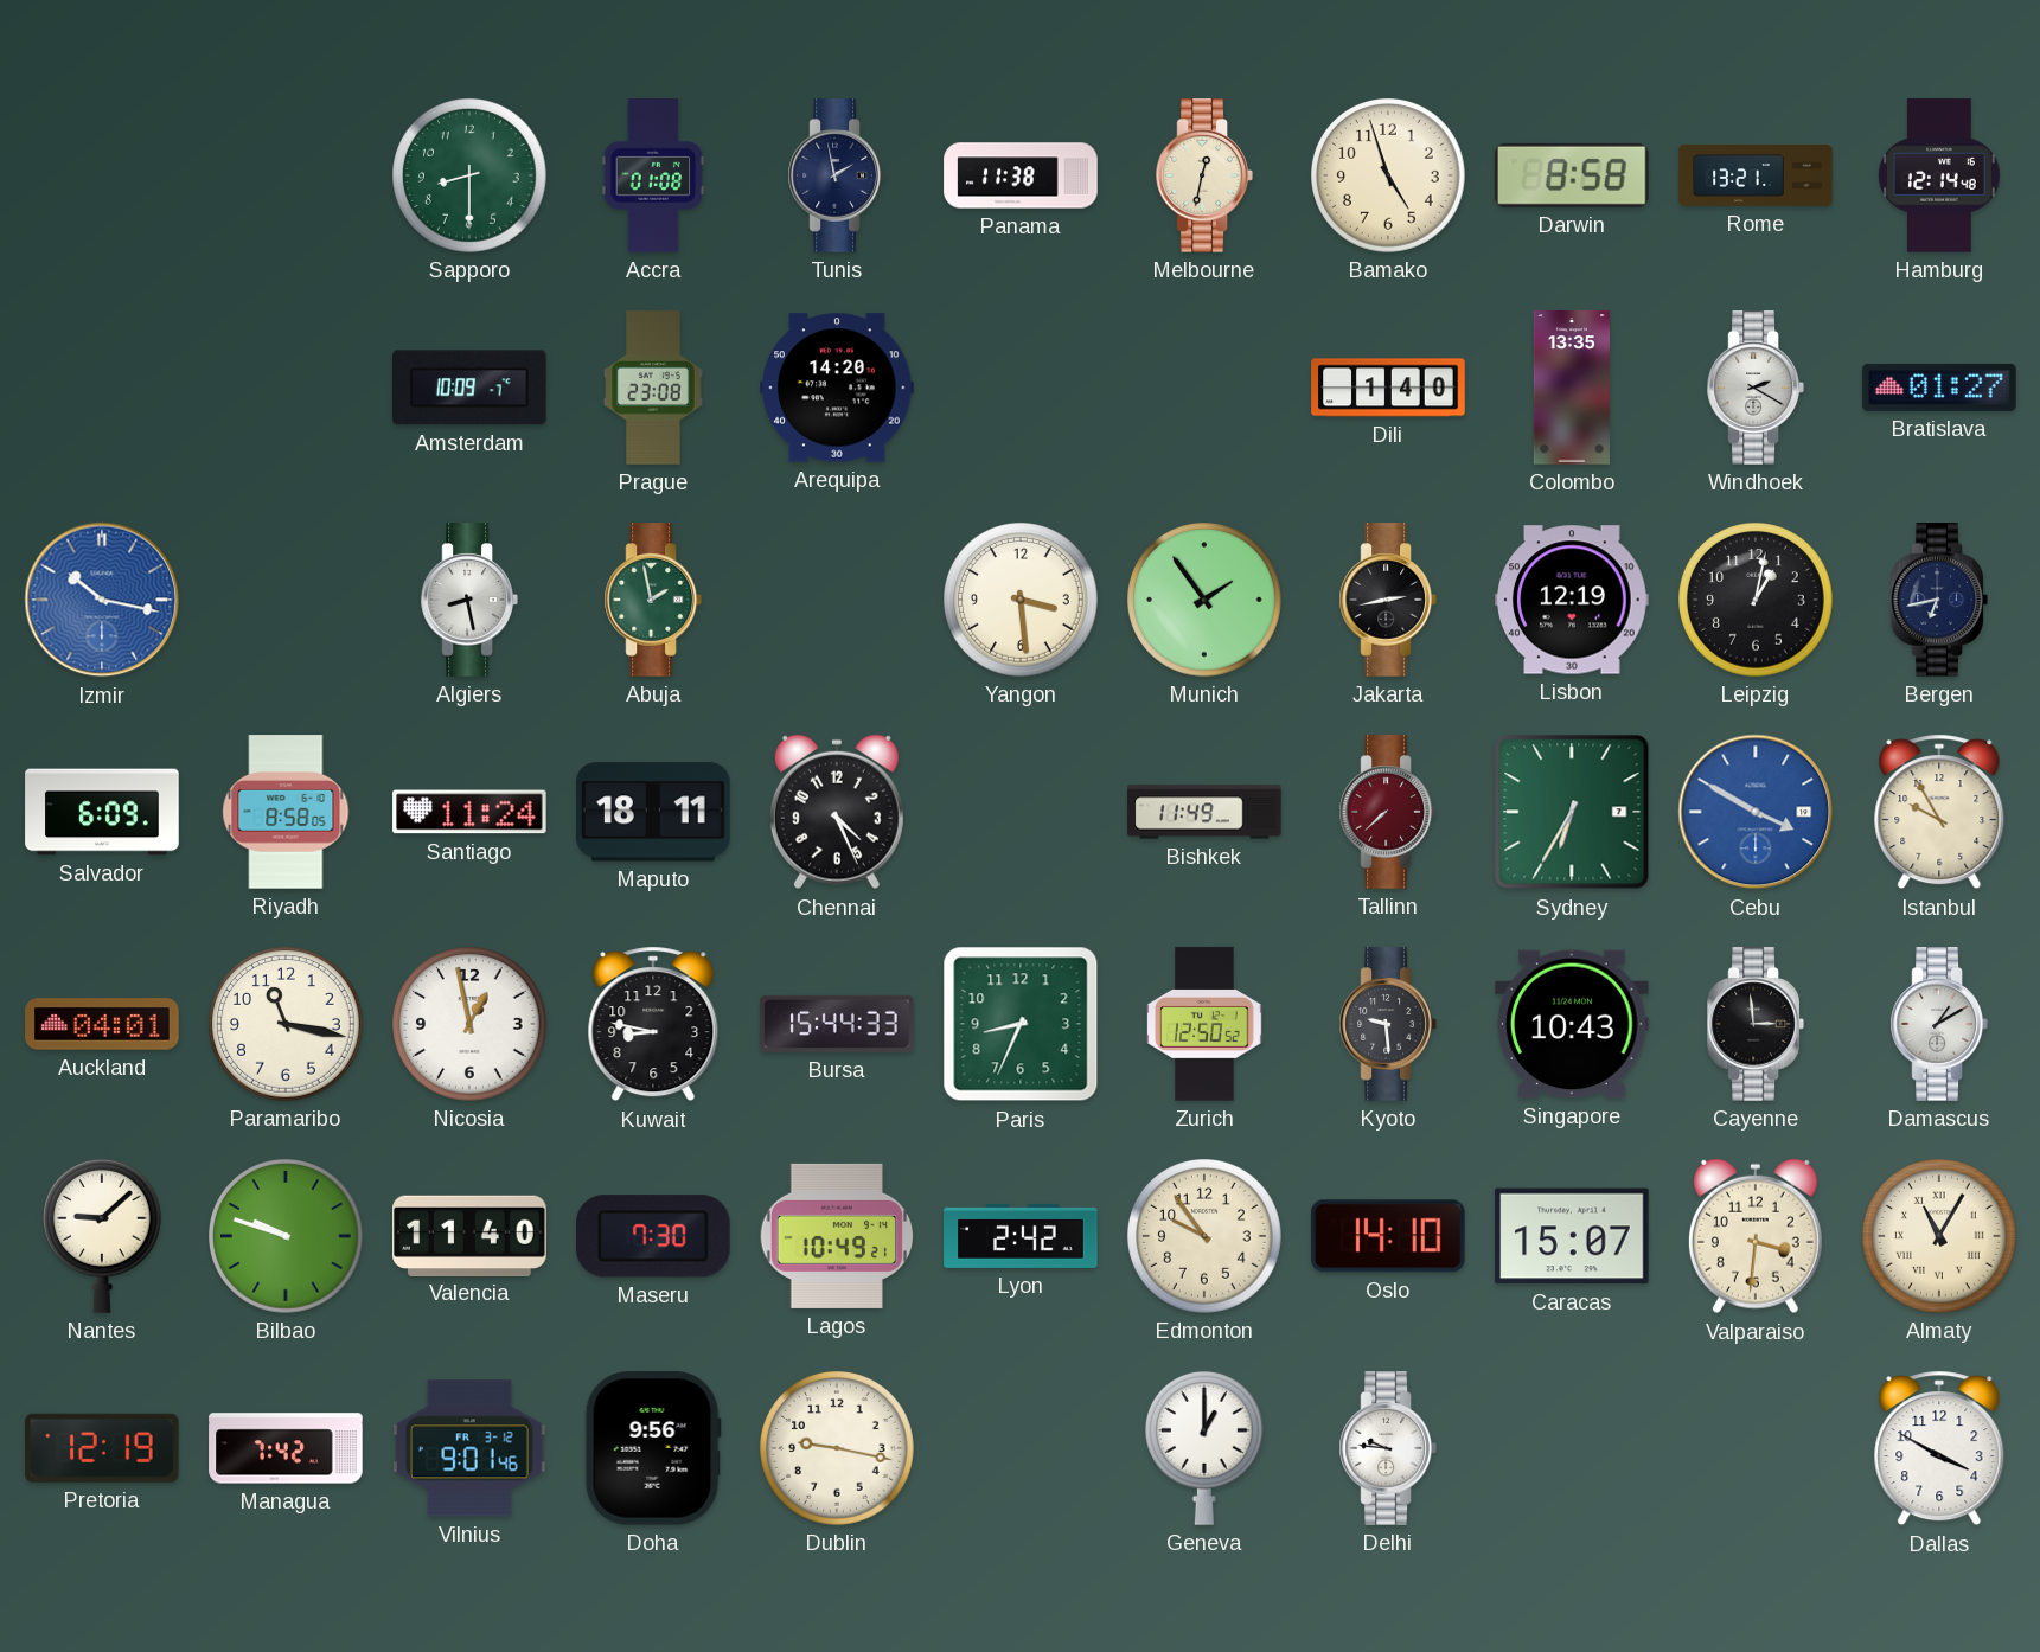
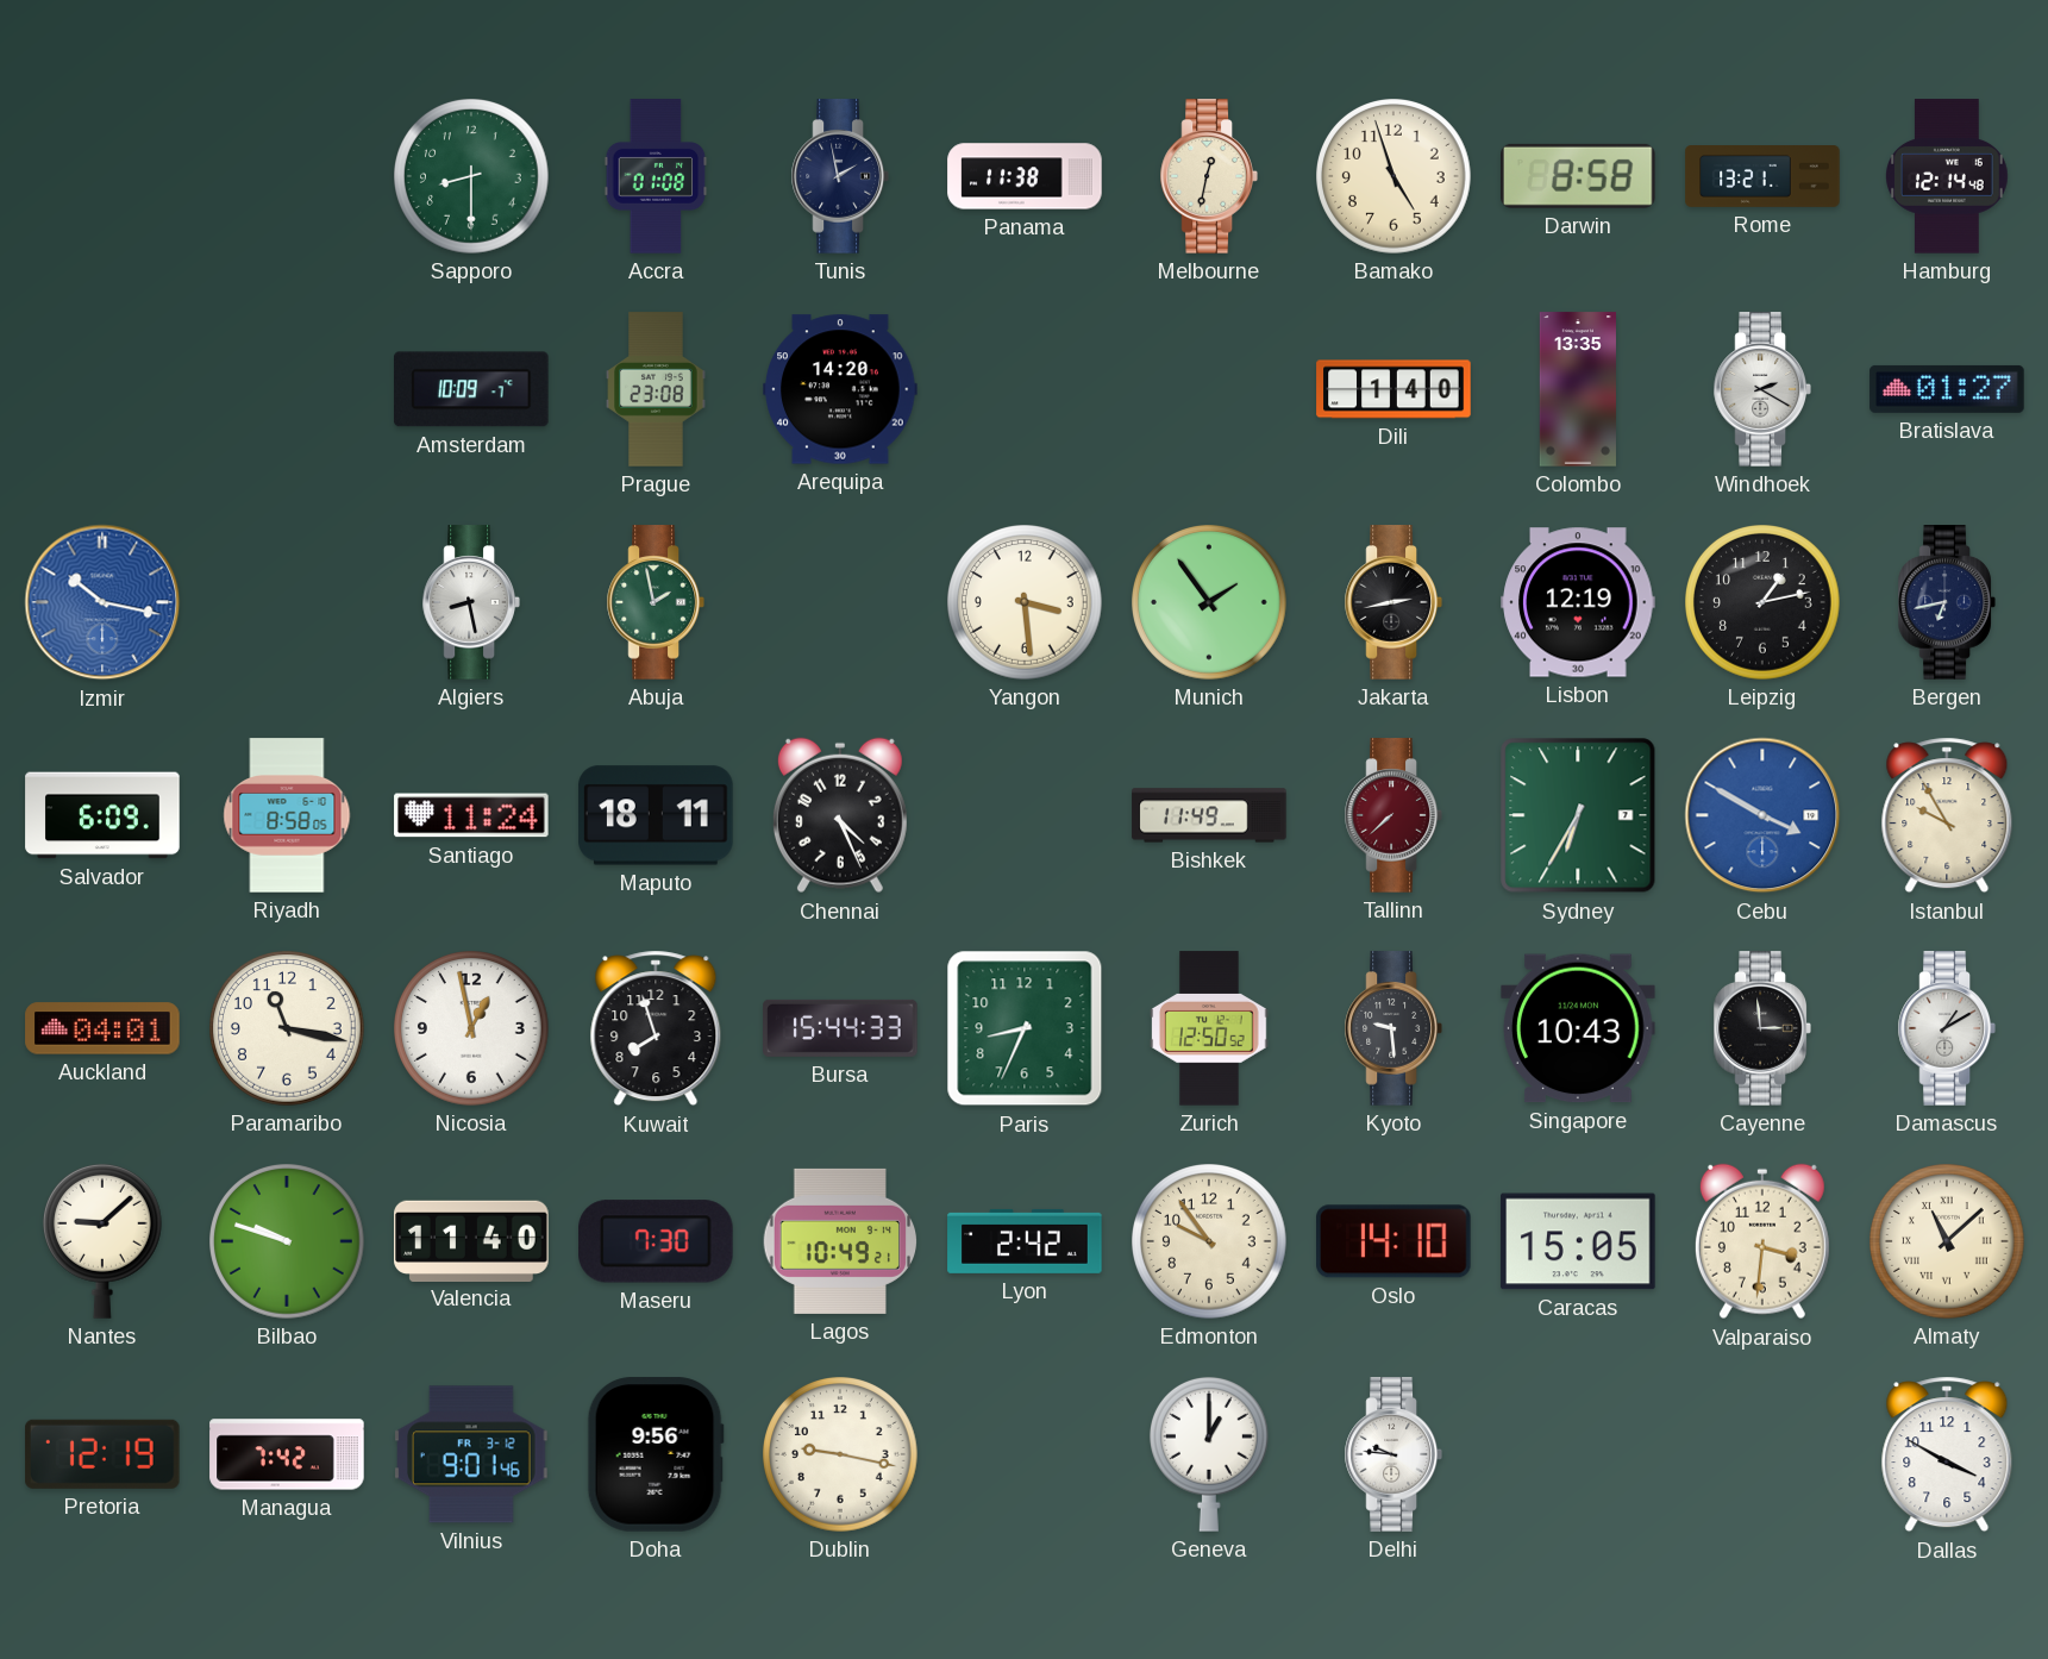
Leipzig: 1:02 -> 1:13
Kuwait: 8:47 -> 7:57
Caracas: 15:07 -> 15:05
Almaty: 11:05 -> 11:08
